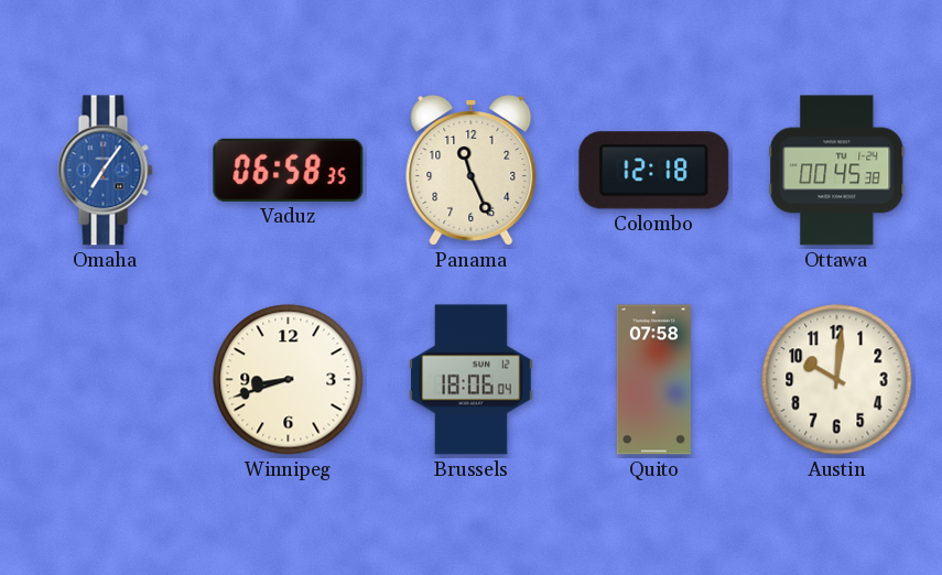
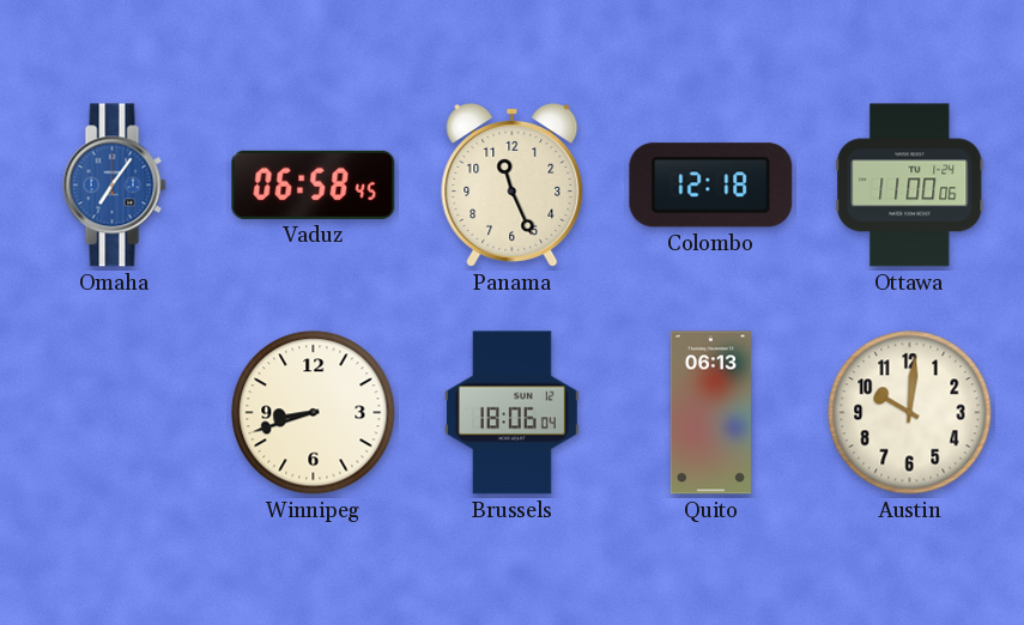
Vaduz: 06:58:35 -> 06:58:45
Ottawa: 00:45 -> 11:00
Quito: 07:58 -> 06:13
